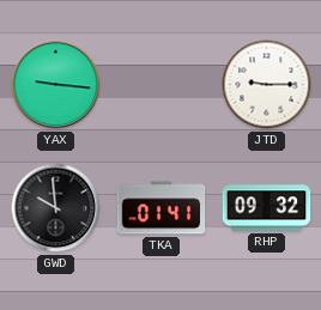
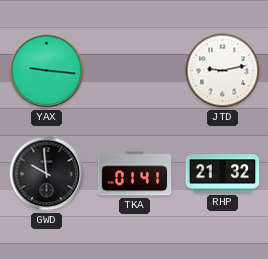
JTD: 9:15 -> 9:13
RHP: 09:32 -> 21:32
